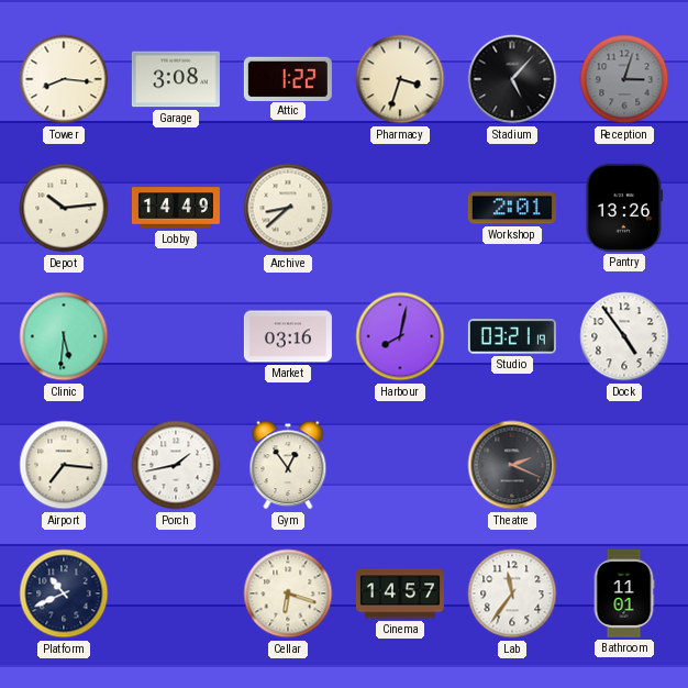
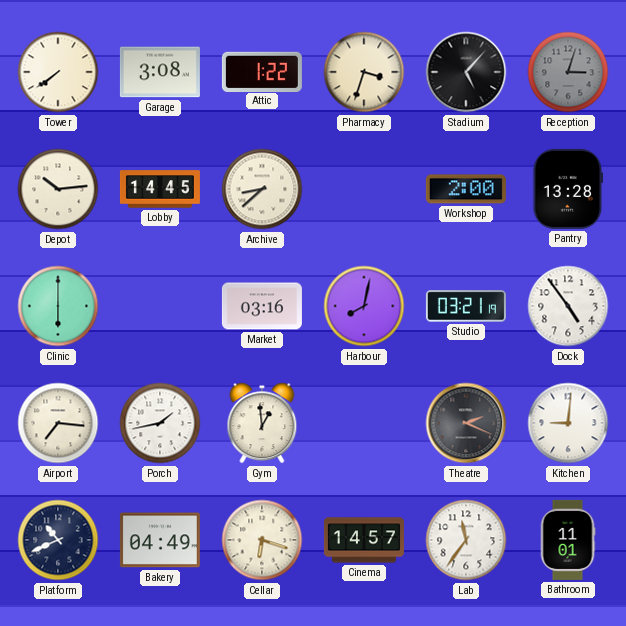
Tower: 8:16 -> 7:39
Lobby: 14:49 -> 14:45
Workshop: 2:01 -> 2:00
Pantry: 13:26 -> 13:28
Clinic: 5:31 -> 6:00
Gym: 12:54 -> 12:59
Kitchen: none -> 9:01
Bakery: none -> 04:49
